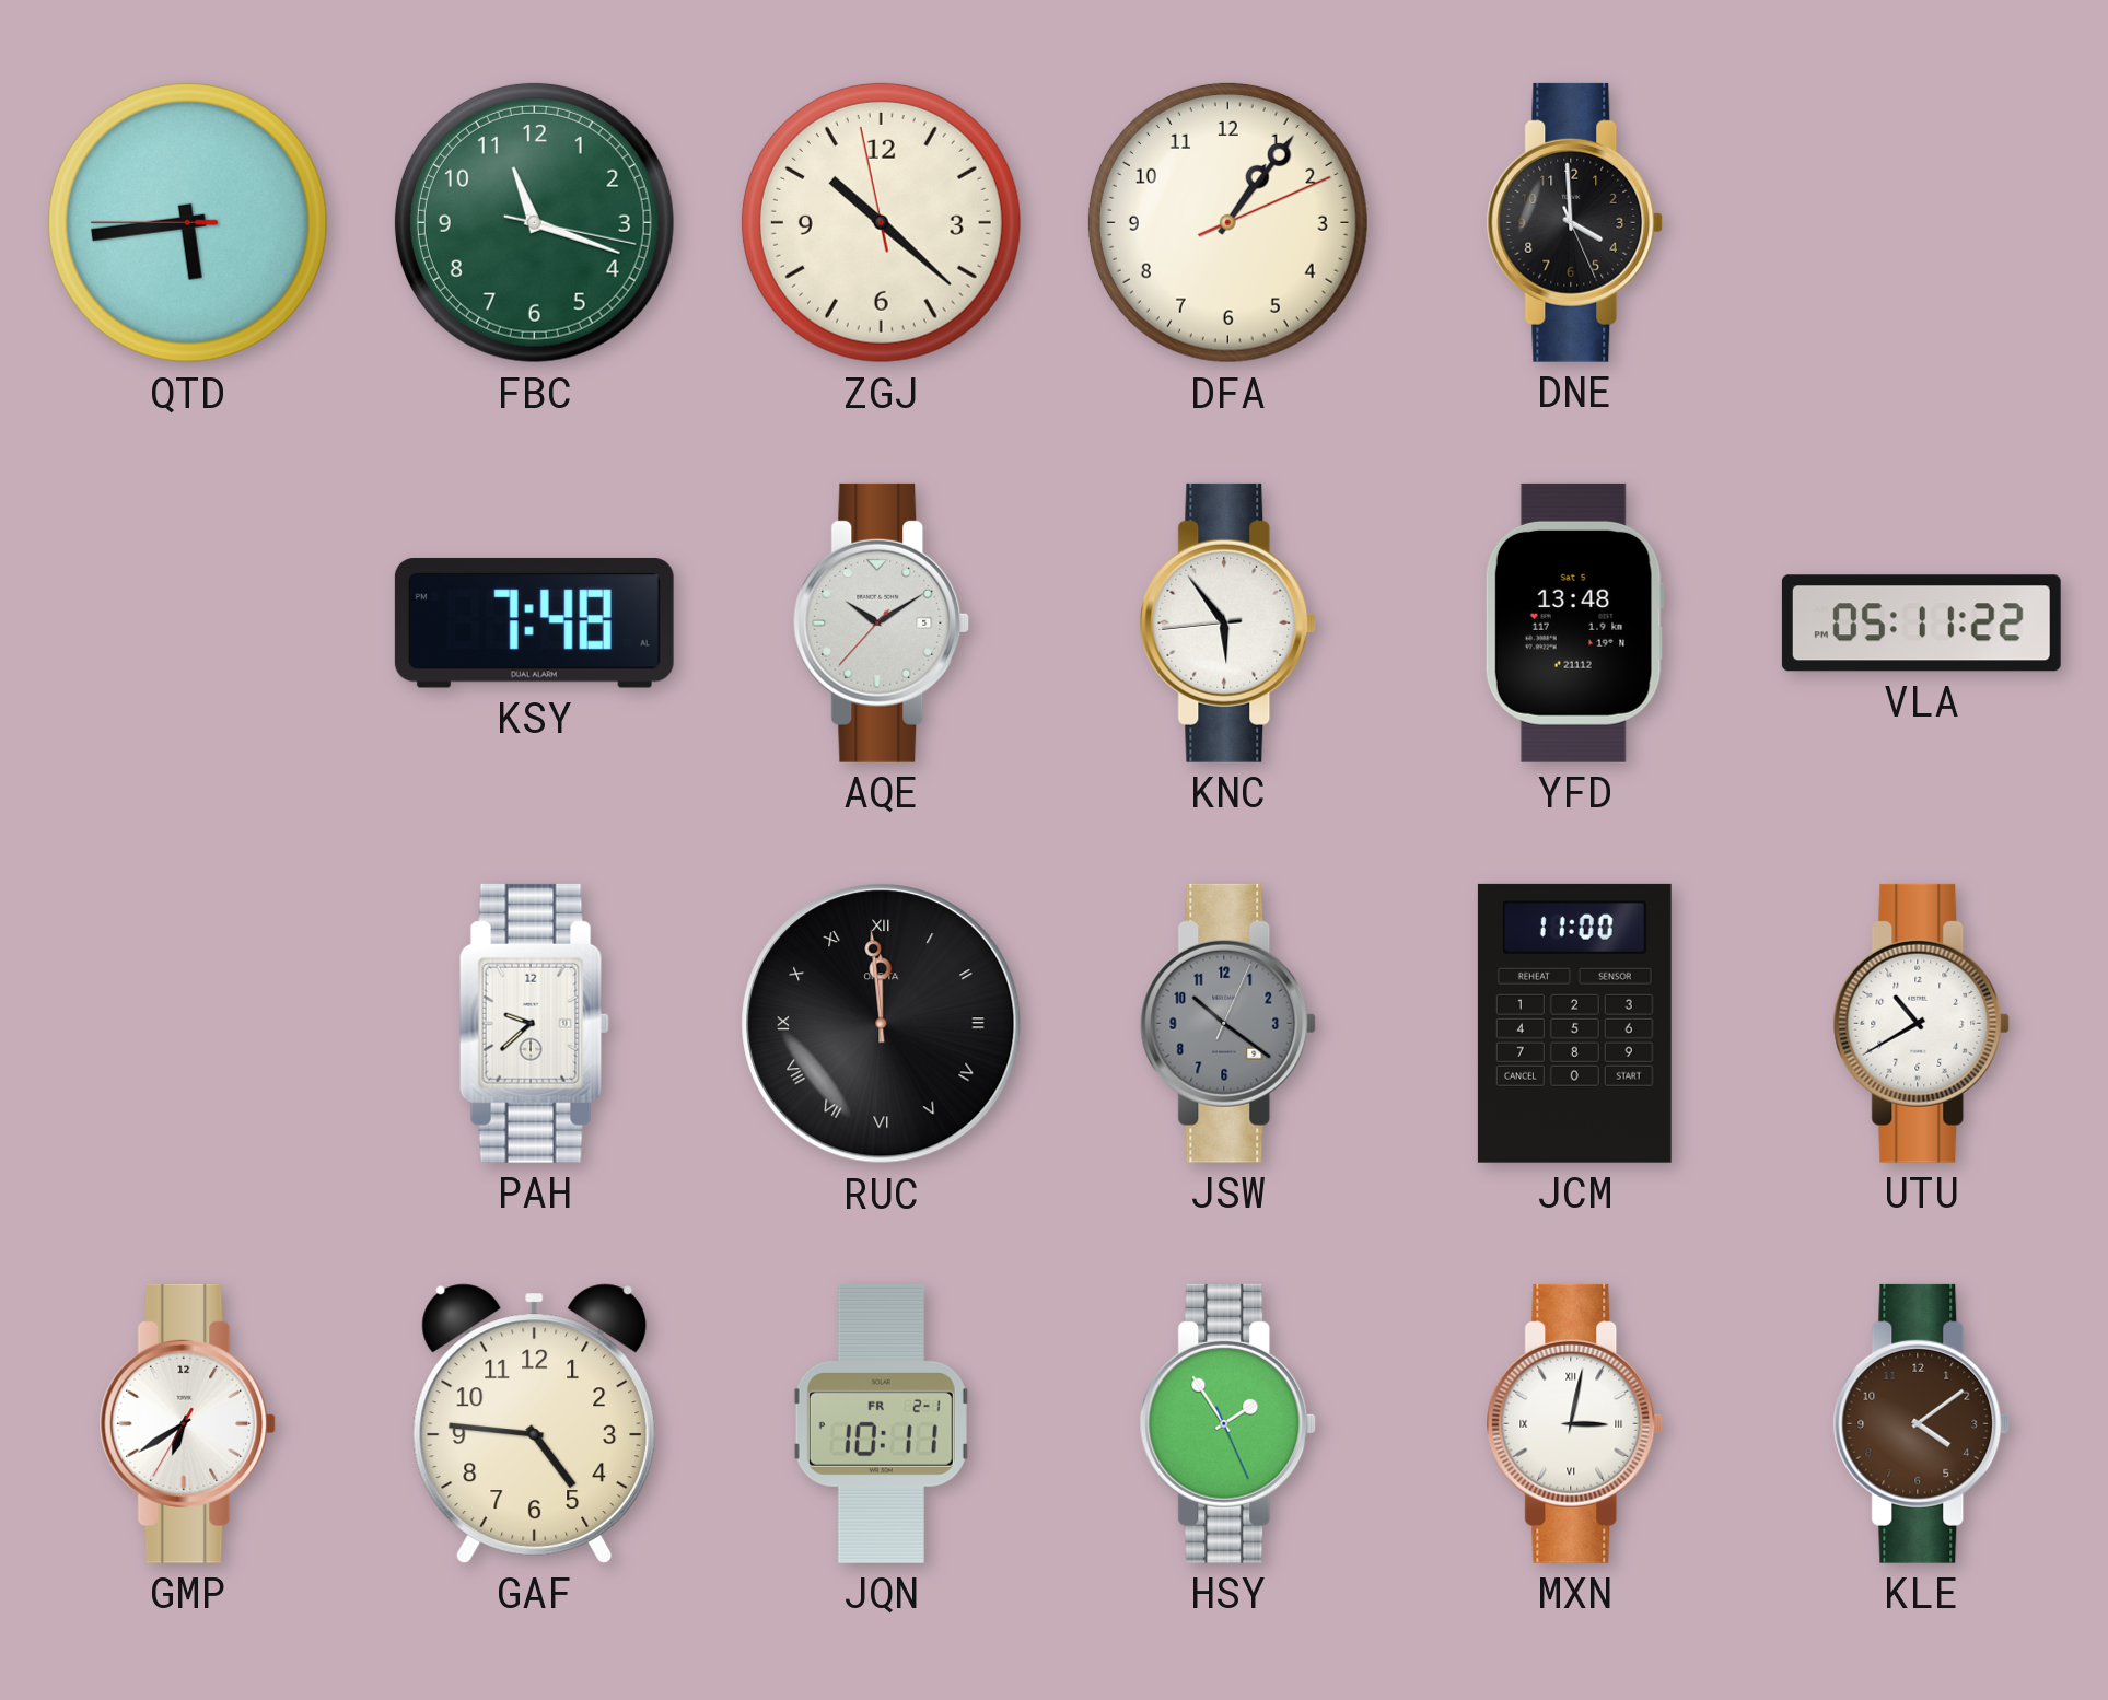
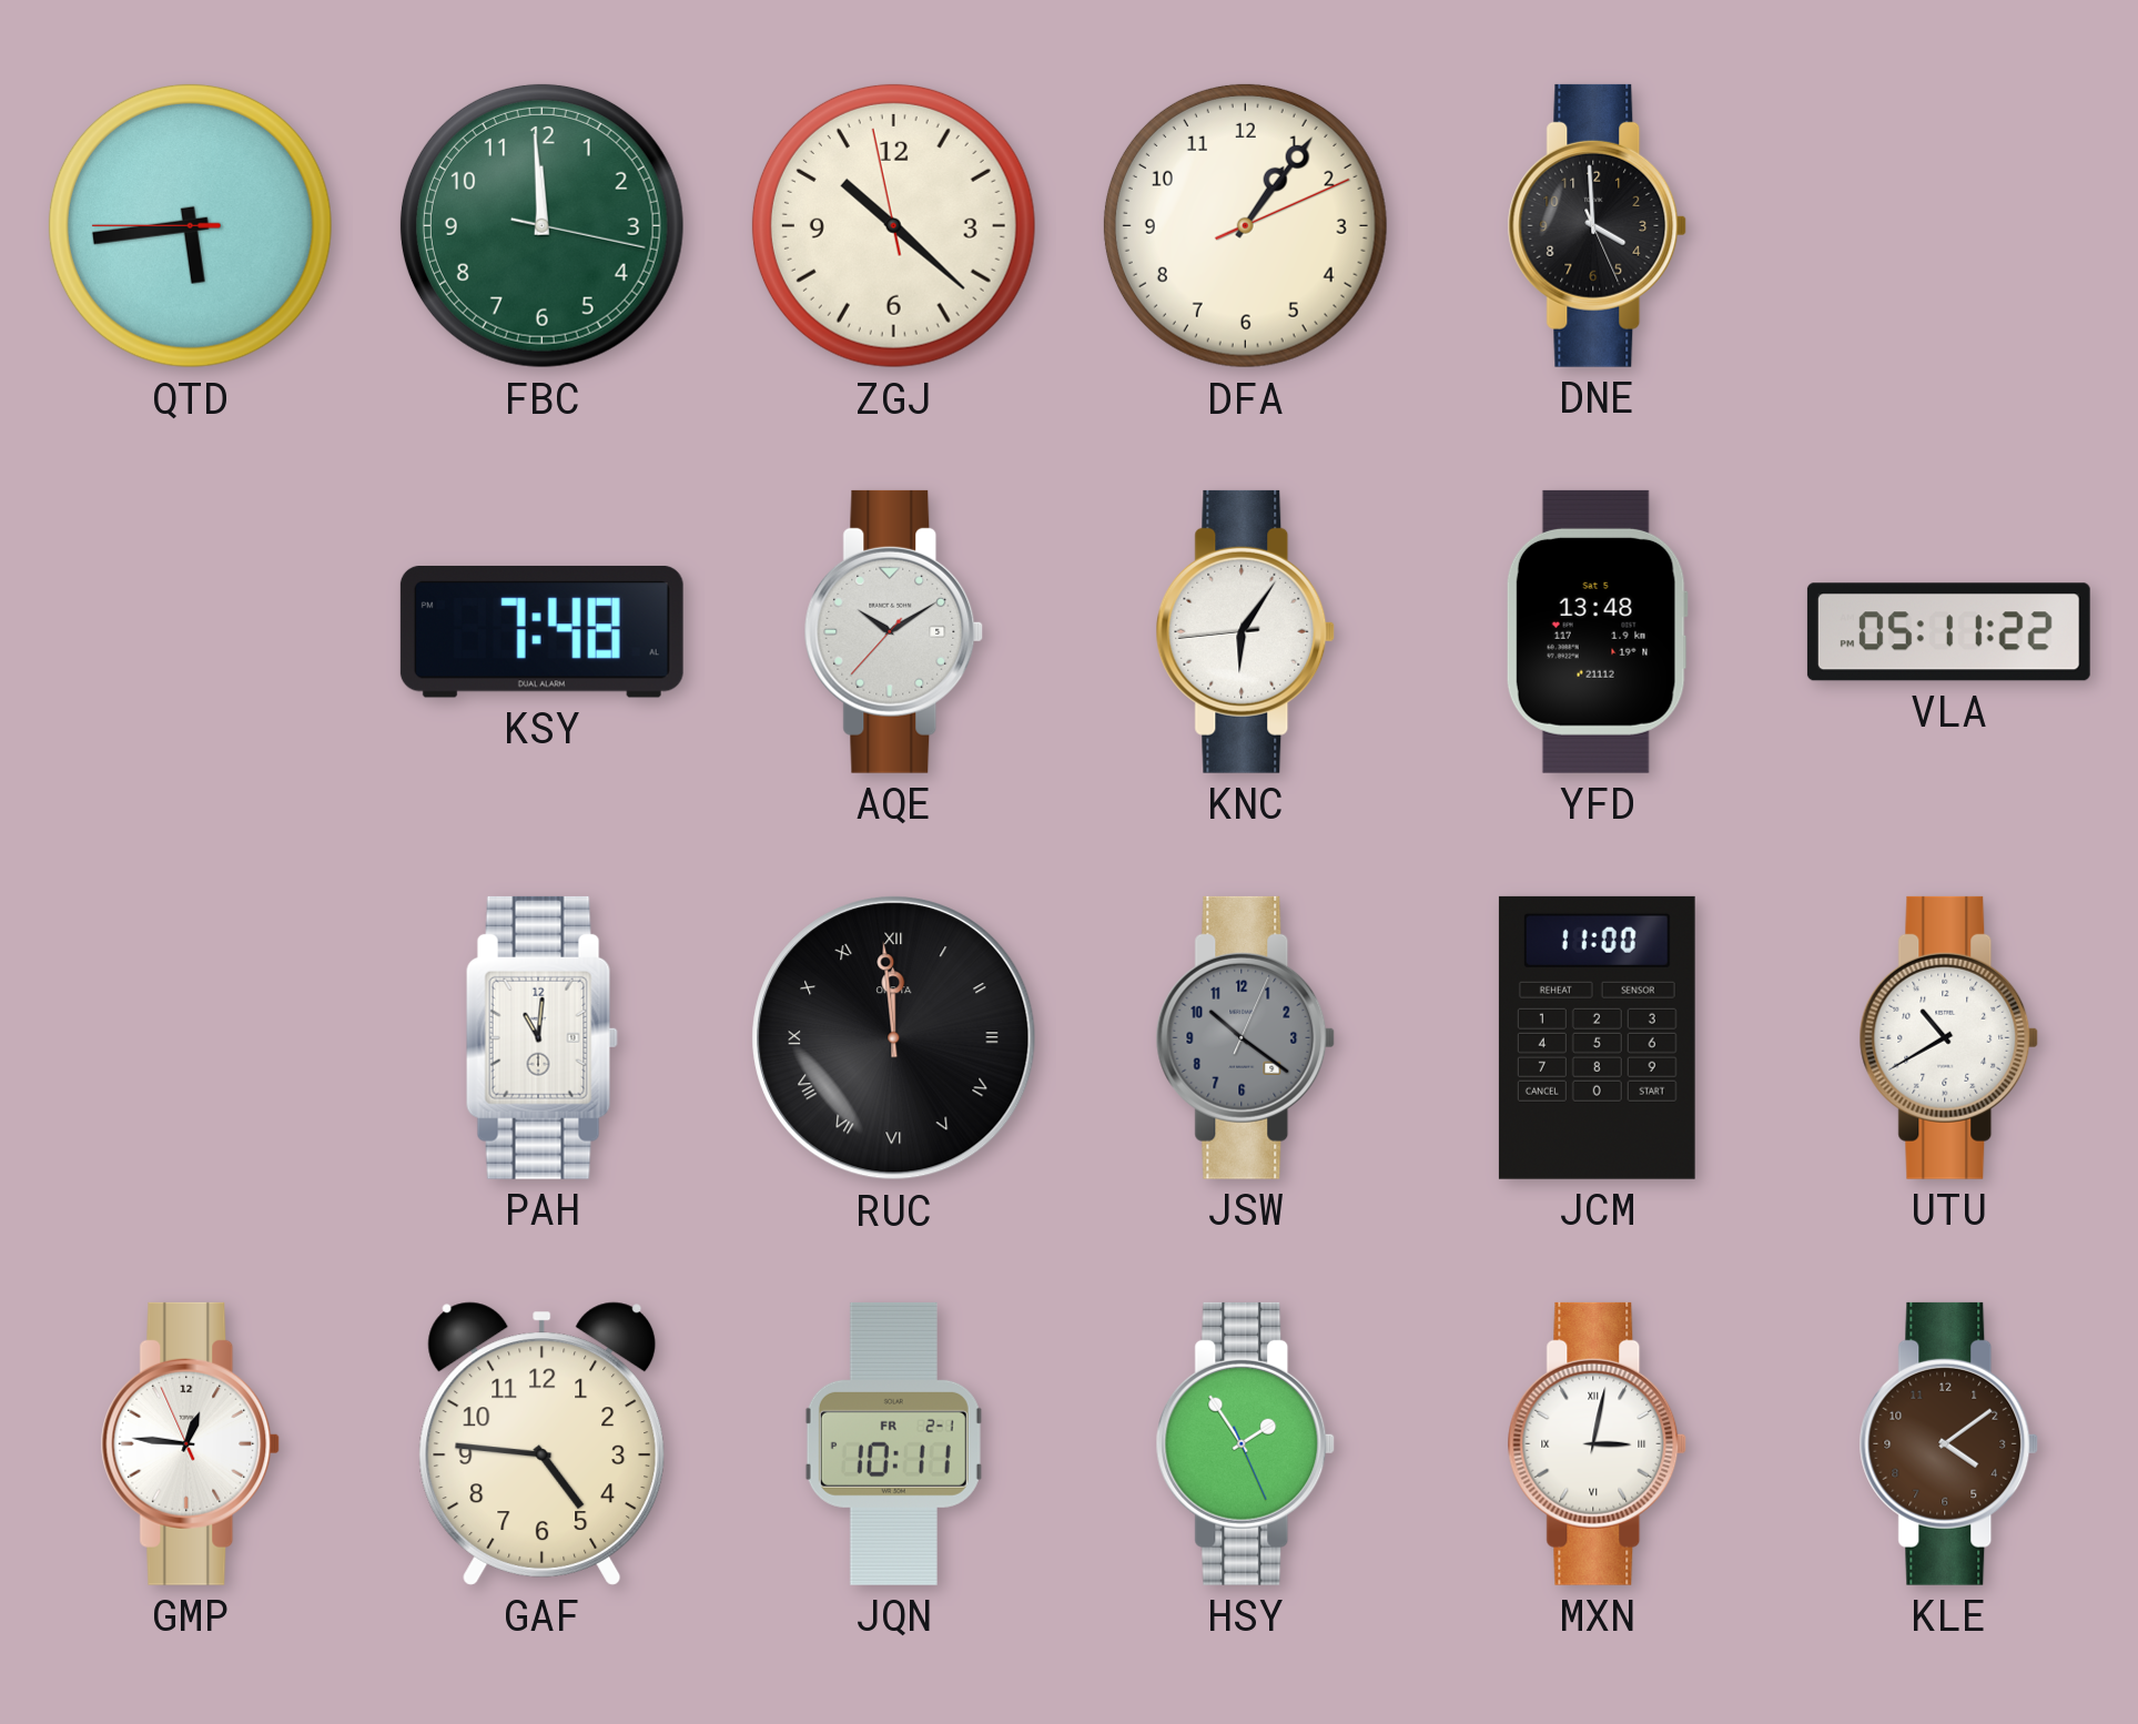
FBC: 11:18 -> 11:59
KNC: 5:53 -> 6:05
PAH: 9:38 -> 11:01
GMP: 6:39 -> 12:45
